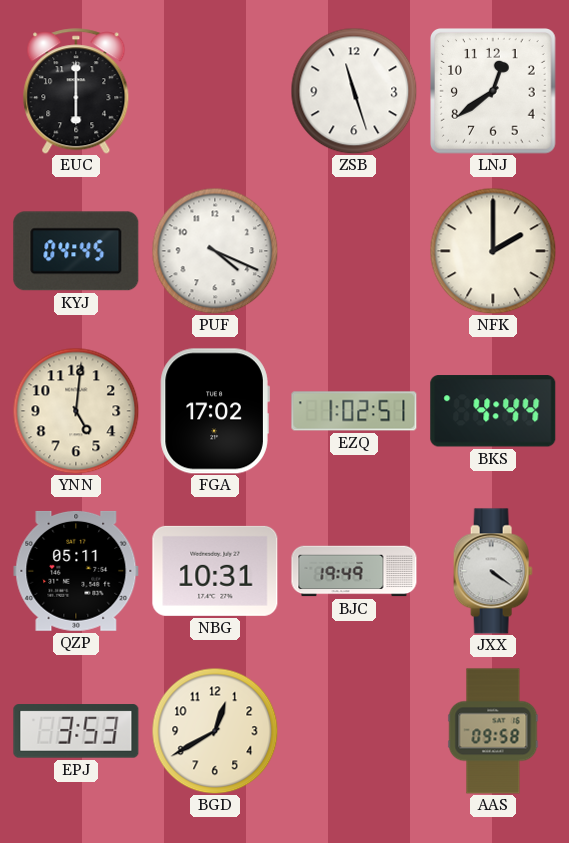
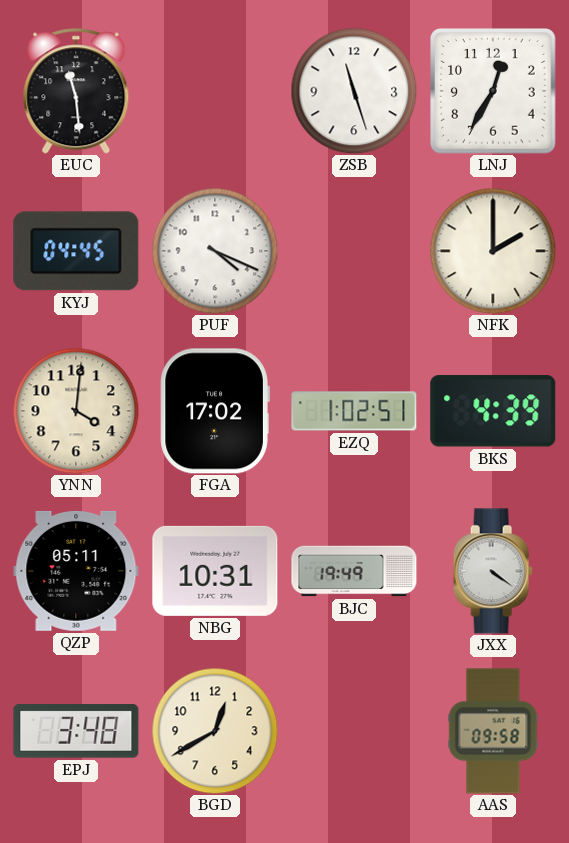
EUC: 6:00 -> 11:29
LNJ: 12:39 -> 12:35
YNN: 5:01 -> 4:01
BKS: 4:44 -> 4:39
EPJ: 3:53 -> 3:48
